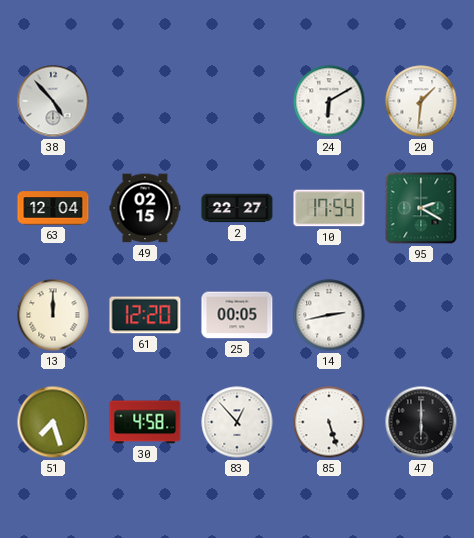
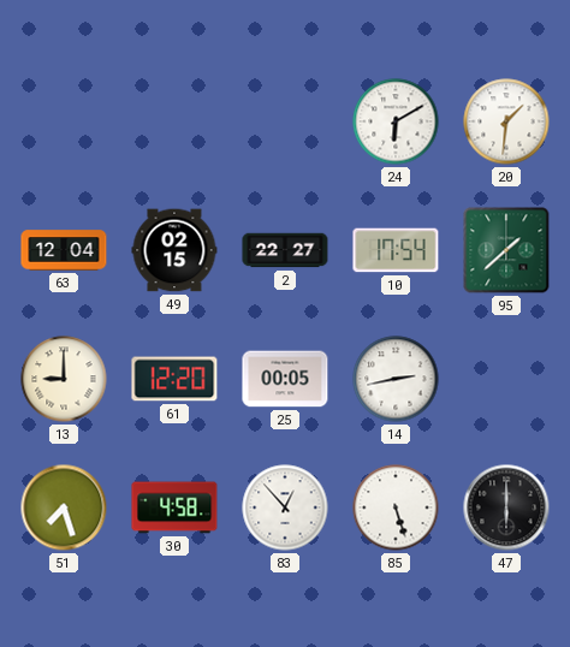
38: 4:53 -> none
95: 2:20 -> 1:38
13: 12:00 -> 9:00
